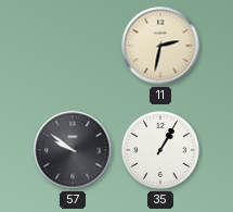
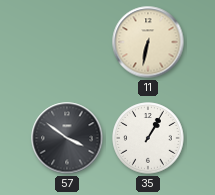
11: 2:32 -> 6:32
57: 9:51 -> 3:51
